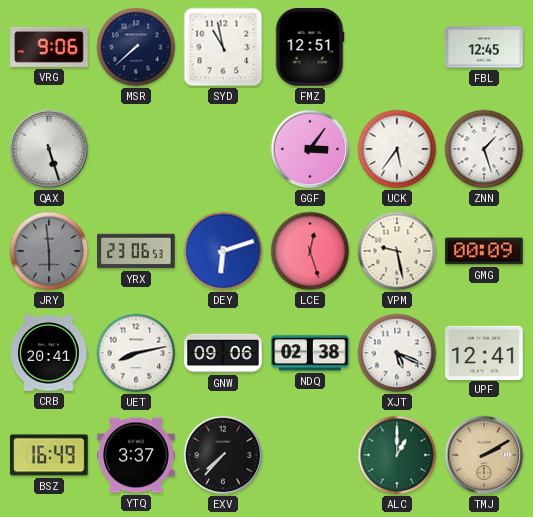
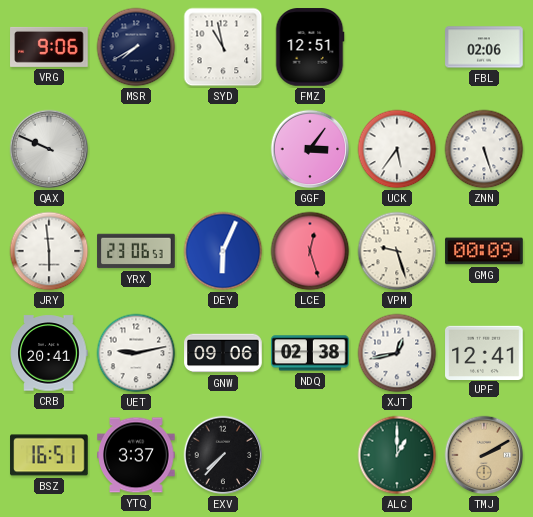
MSR: 7:38 -> 7:40
FBL: 12:45 -> 02:06
QAX: 5:27 -> 9:49
ZNN: 1:27 -> 5:27
JRY dial: grey -> white
DEY: 6:12 -> 6:04
VPM: 9:28 -> 9:27
UET: 8:13 -> 9:13
XJT: 5:19 -> 12:43
BSZ: 16:49 -> 16:51
